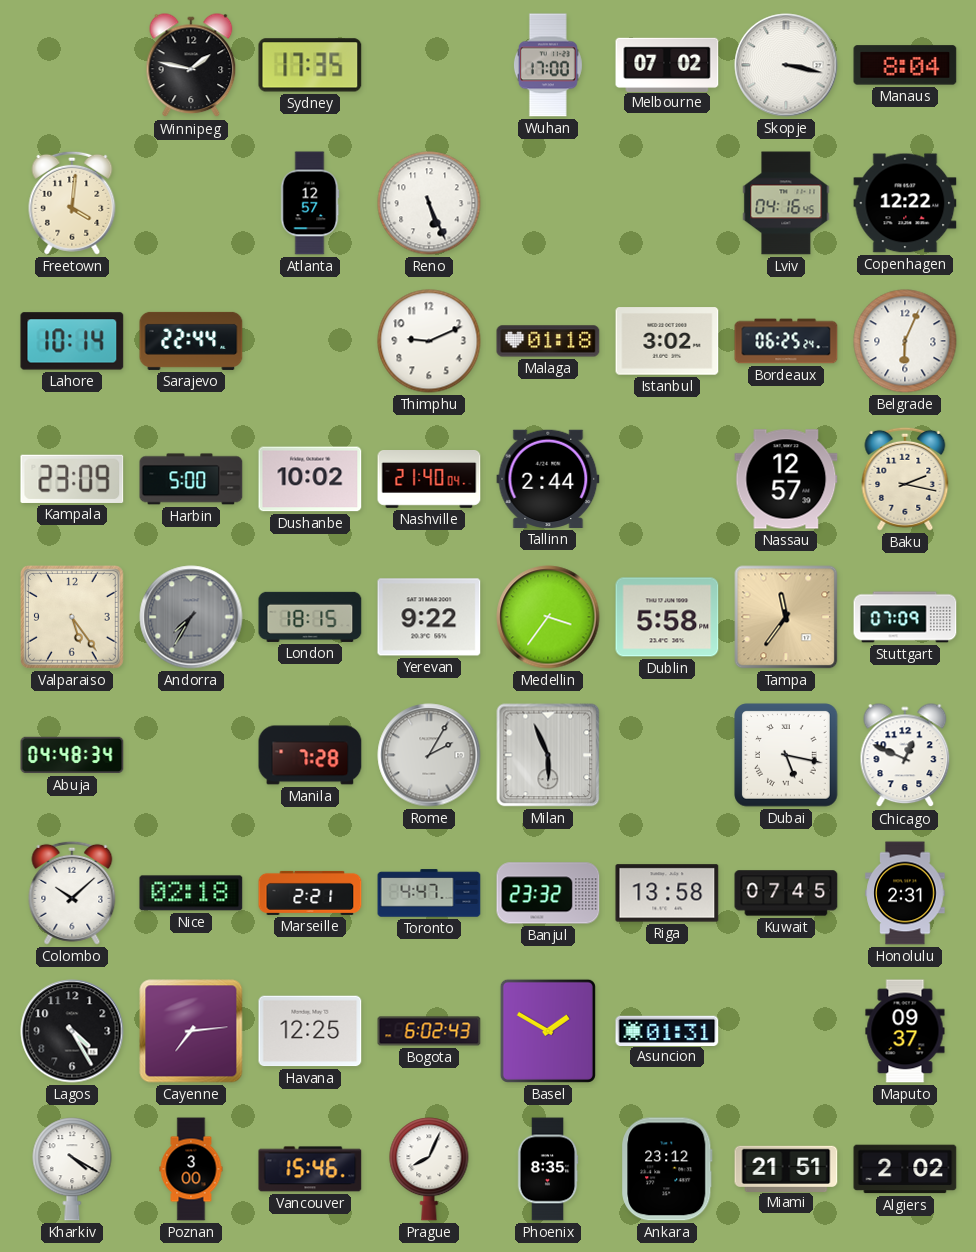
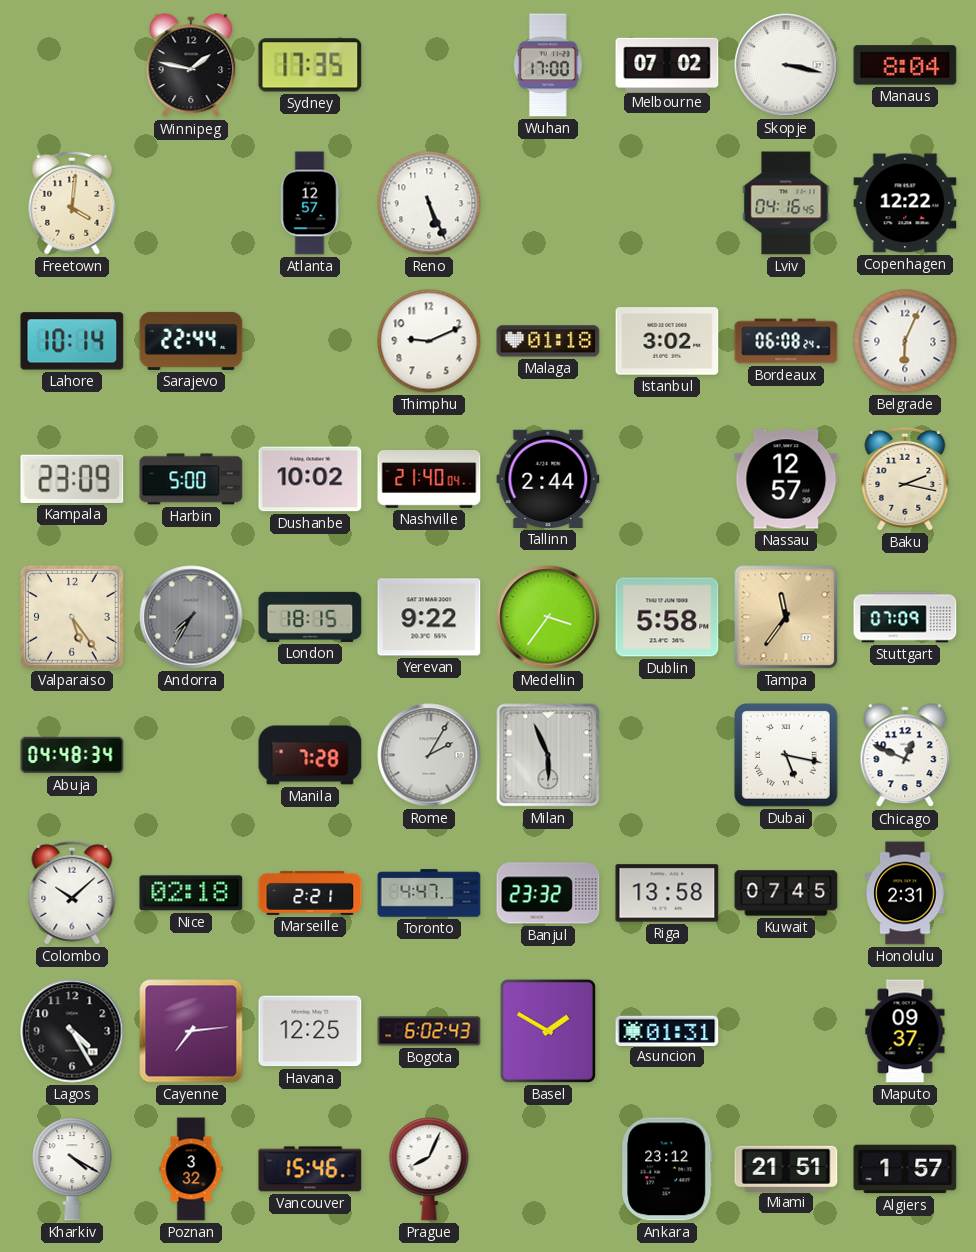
Bordeaux: 06:25 -> 06:08
Poznan: 3:00 -> 3:32
Phoenix: 8:35 -> none
Algiers: 2:02 -> 1:57
